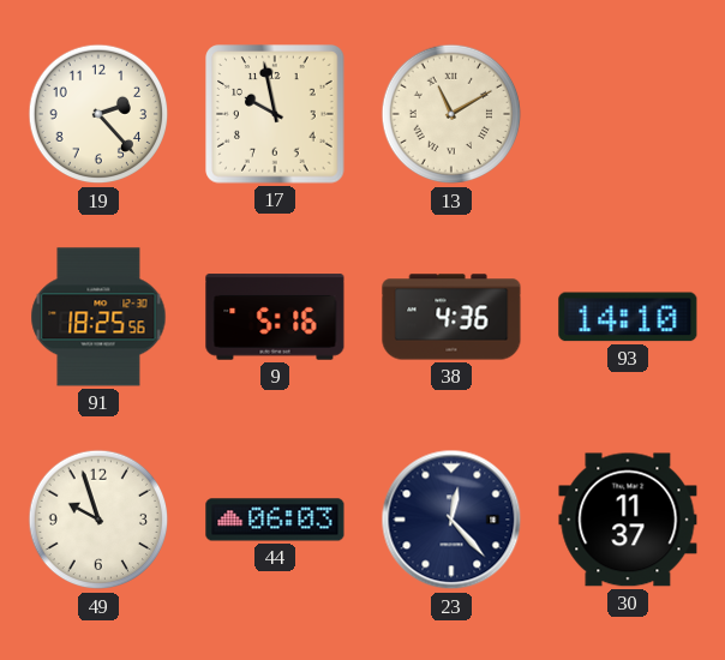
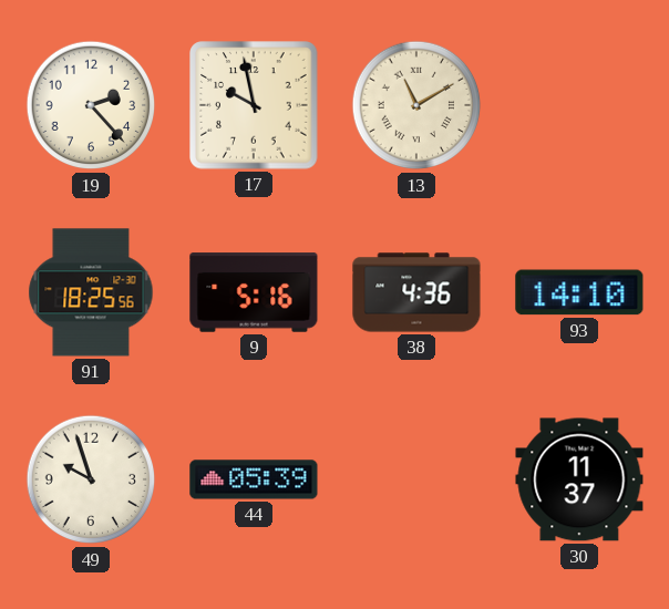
44: 06:03 -> 05:39
23: 12:23 -> none
